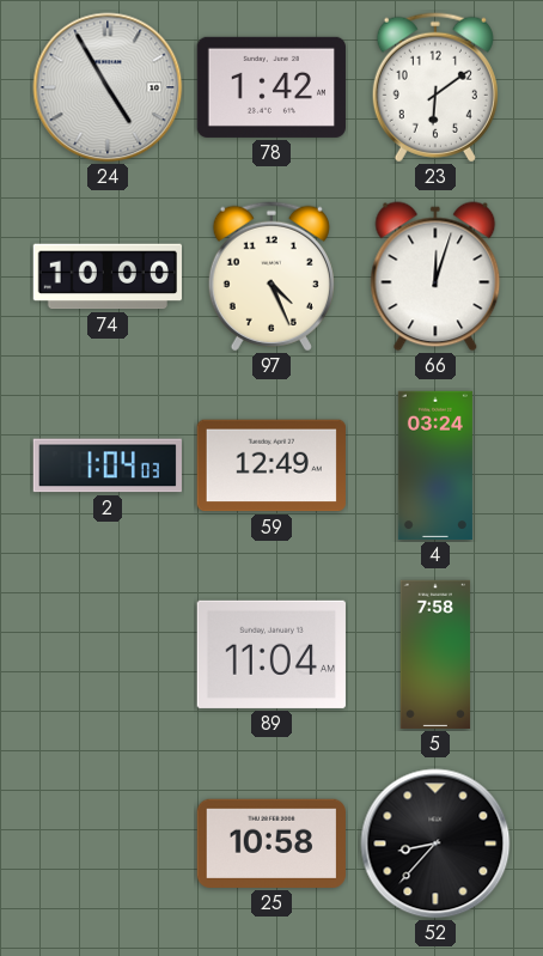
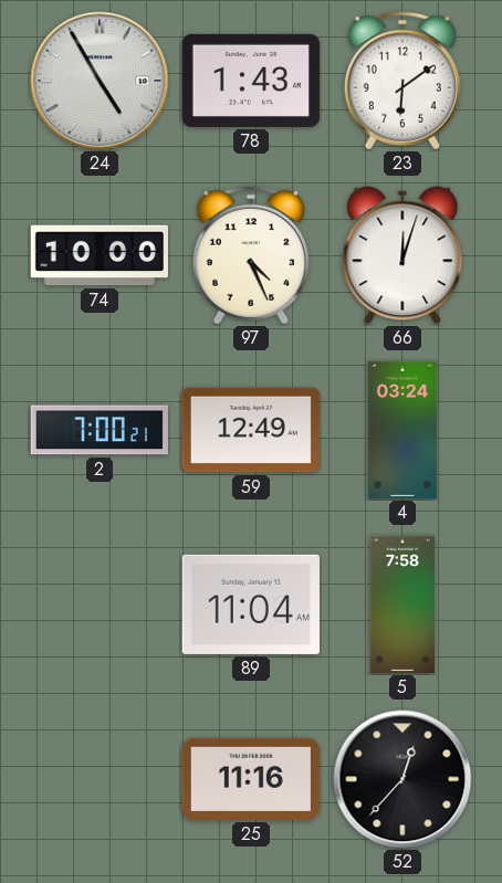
78: 1:42 -> 1:43
2: 1:04 -> 7:00
25: 10:58 -> 11:16
52: 8:37 -> 12:37
